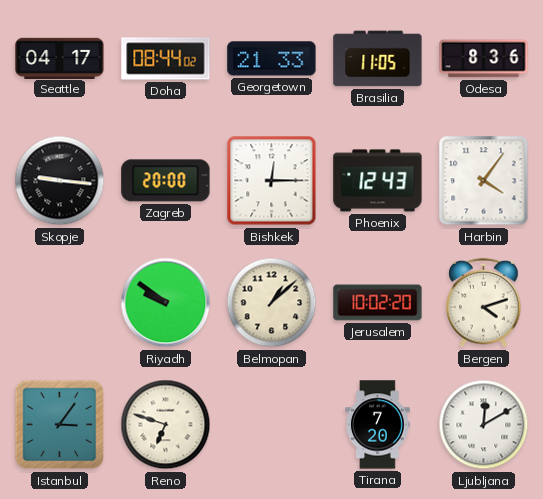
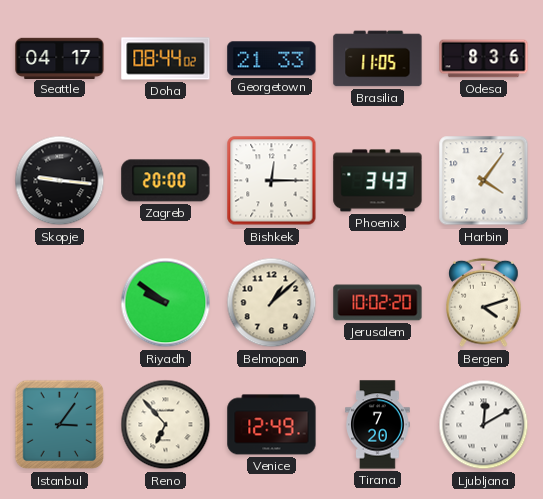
Phoenix: 12:43 -> 3:43
Reno: 6:48 -> 6:53
Venice: none -> 12:49
